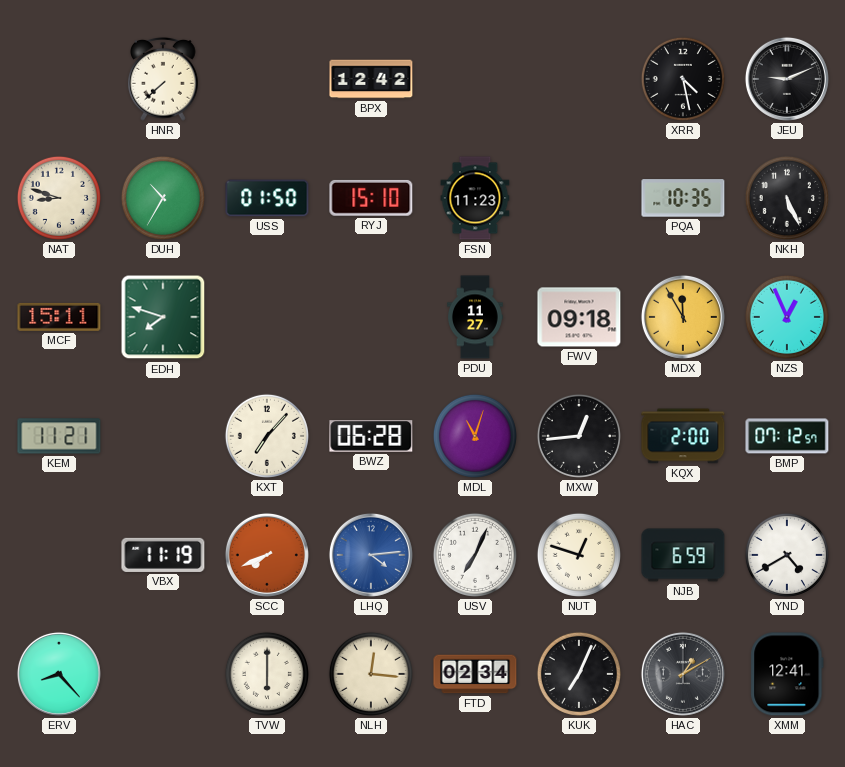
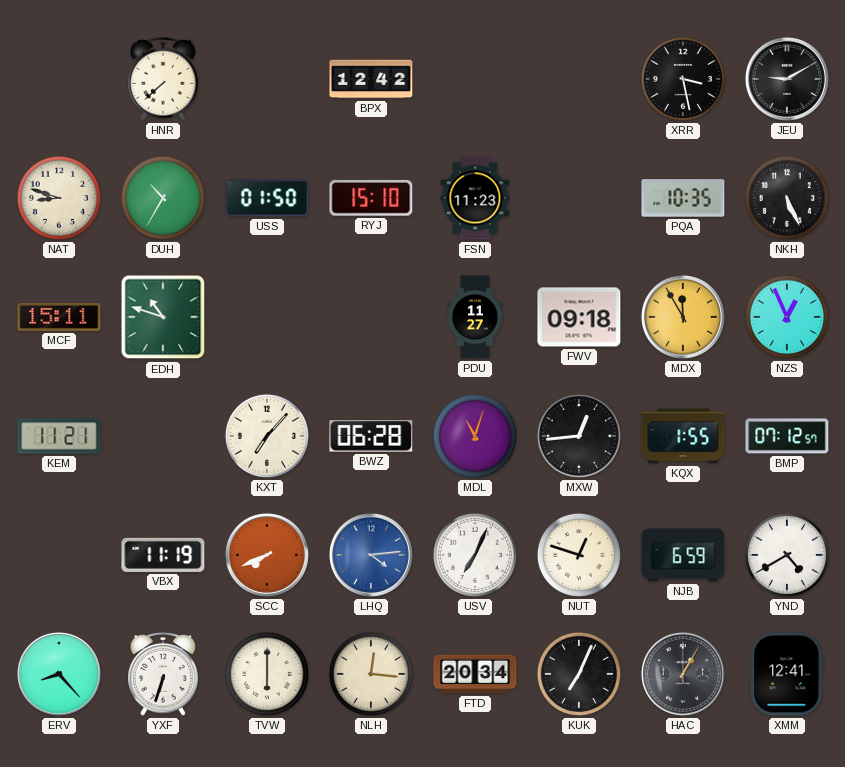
XRR: 4:28 -> 3:28
JEU: 9:11 -> 9:10
EDH: 7:48 -> 10:48
KQX: 2:00 -> 1:55
YXF: none -> 6:33
FTD: 02:34 -> 20:34
HAC: 1:10 -> 1:05
